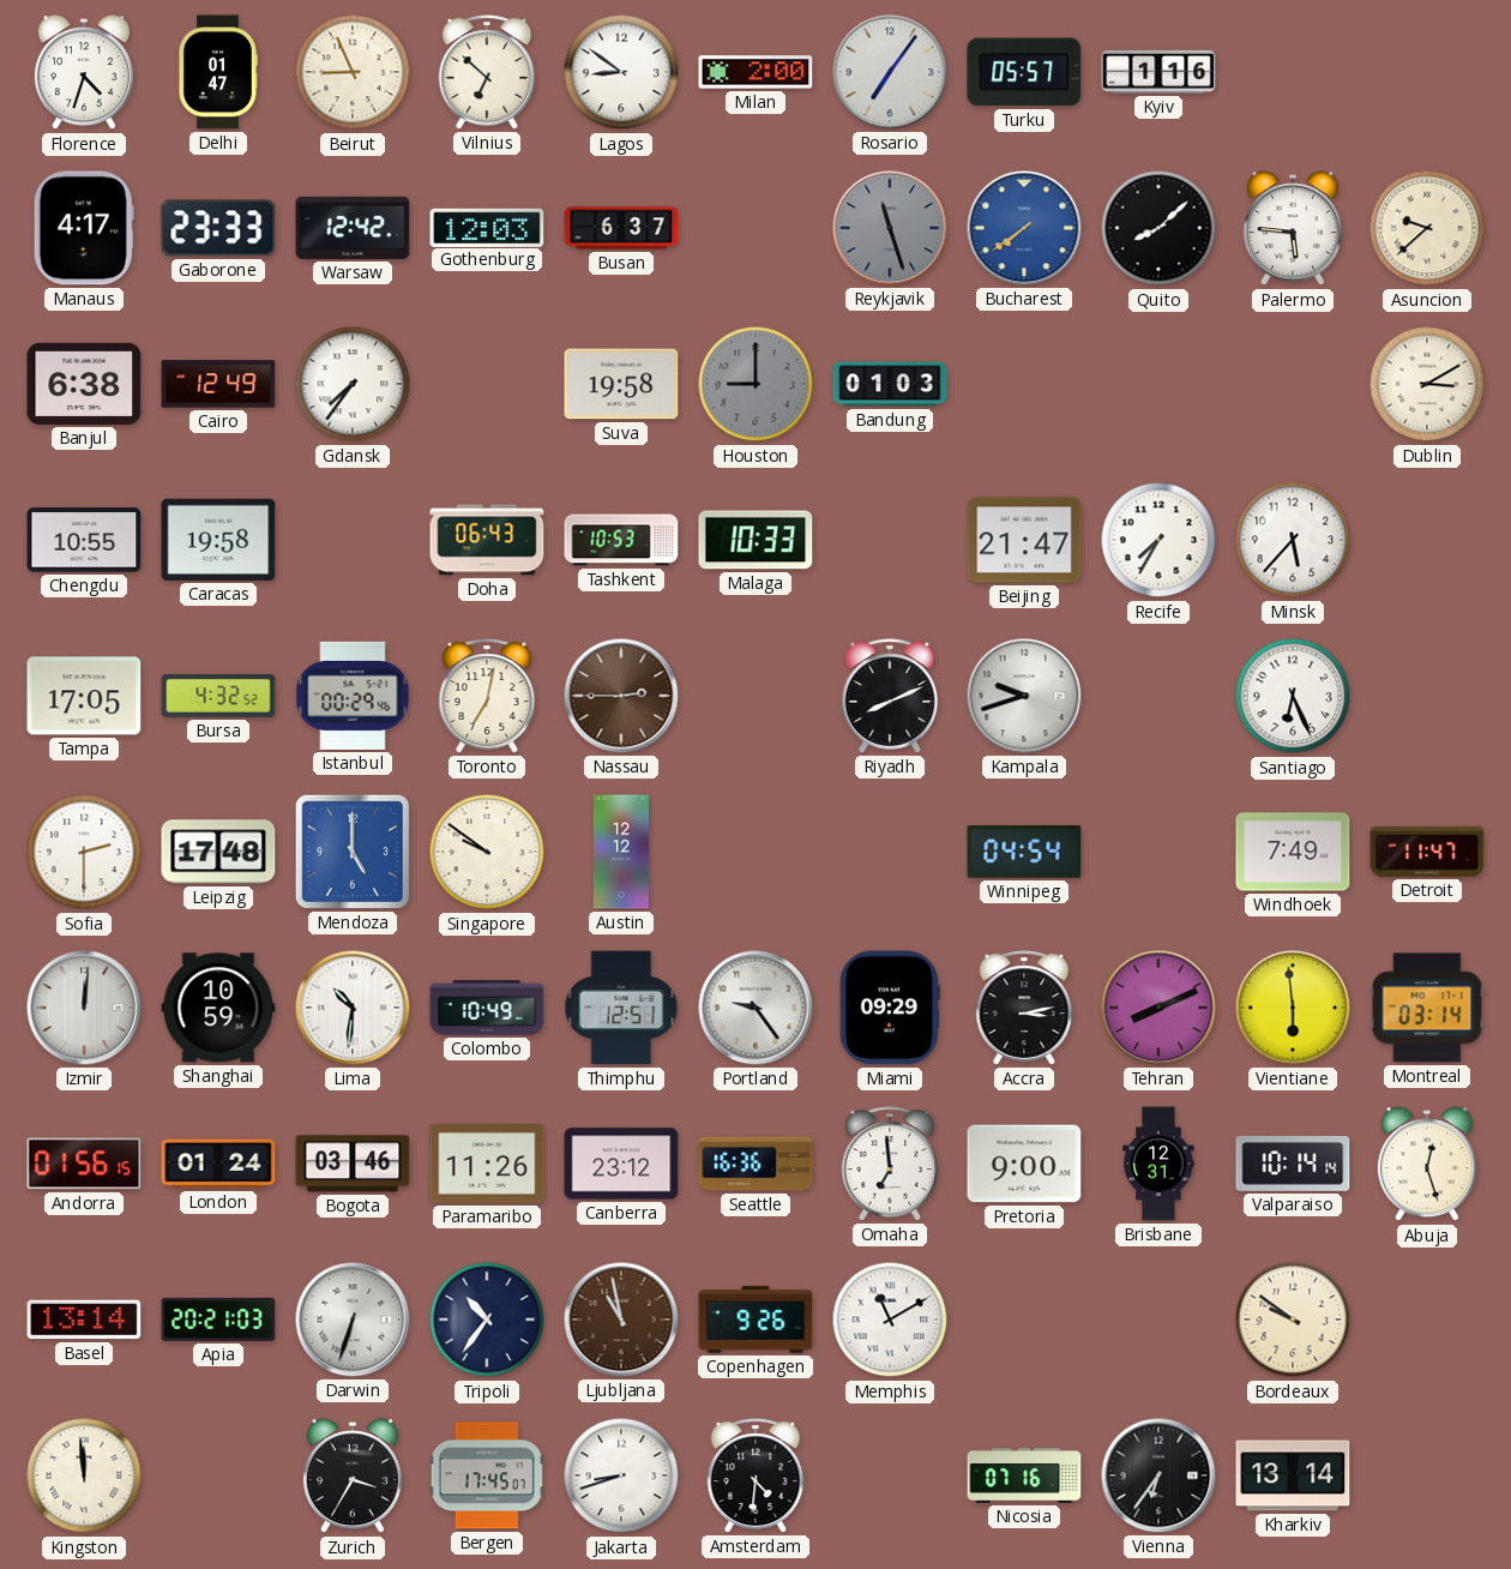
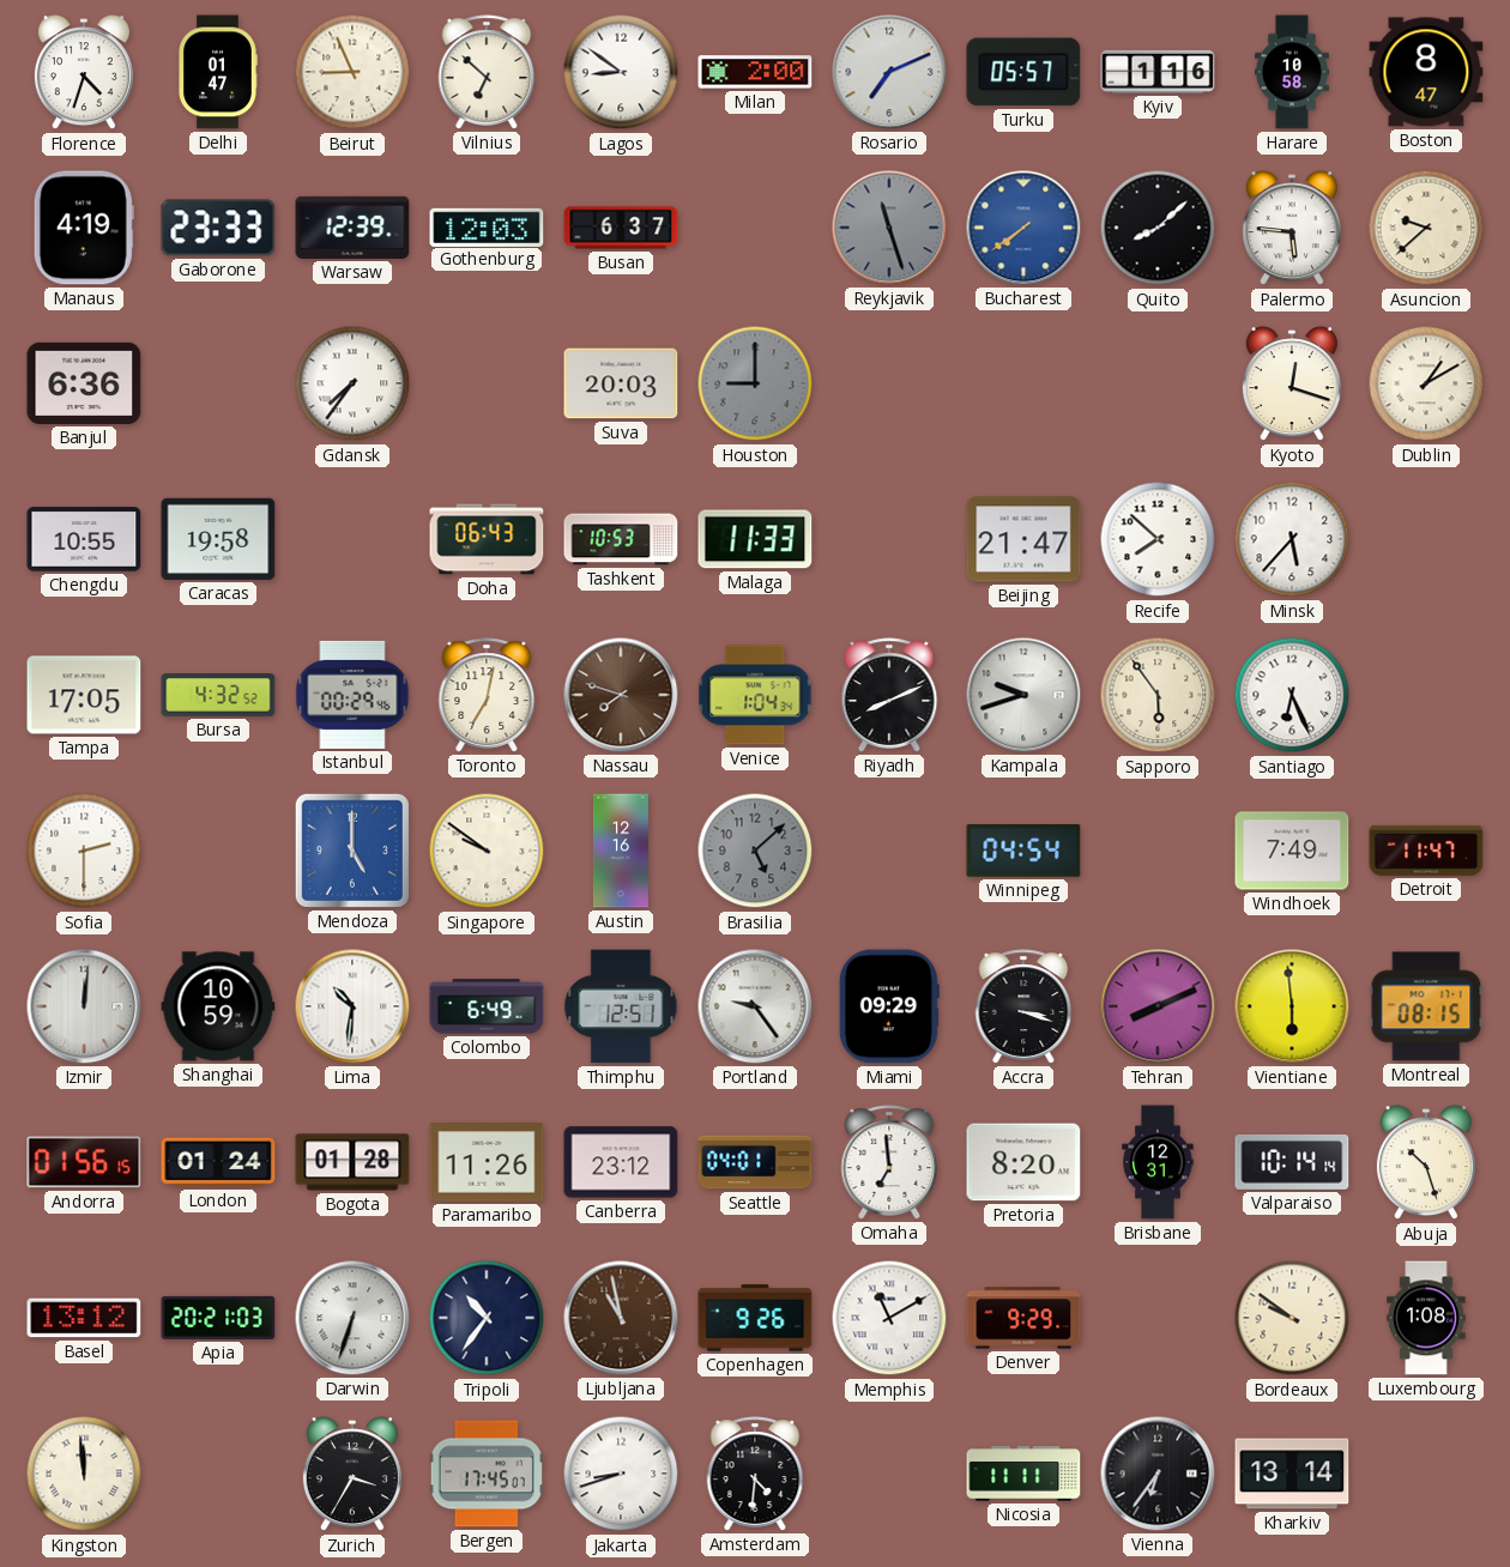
Rosario: 7:06 -> 7:11
Harare: none -> 10:58
Boston: none -> 8:47
Manaus: 4:17 -> 4:19
Warsaw: 12:42 -> 12:39
Banjul: 6:38 -> 6:36
Cairo: 12:49 -> none
Suva: 19:58 -> 20:03
Bandung: 01:03 -> none
Kyoto: none -> 12:18
Dublin: 3:10 -> 1:10
Malaga: 10:33 -> 11:33
Recife: 7:35 -> 7:52
Nassau: 2:45 -> 7:48
Venice: none -> 1:04
Sapporo: none -> 5:54
Leipzig: 17:48 -> none
Austin: 12:12 -> 12:16
Brasilia: none -> 5:08
Colombo: 10:49 -> 6:49
Accra: 3:13 -> 3:18
Montreal: 03:14 -> 08:15
Bogota: 03:46 -> 01:28
Seattle: 16:36 -> 04:01
Pretoria: 9:00 -> 8:20
Abuja: 12:27 -> 10:27
Basel: 13:14 -> 13:12
Denver: none -> 9:29
Luxembourg: none -> 1:08
Nicosia: 07:16 -> 11:11
